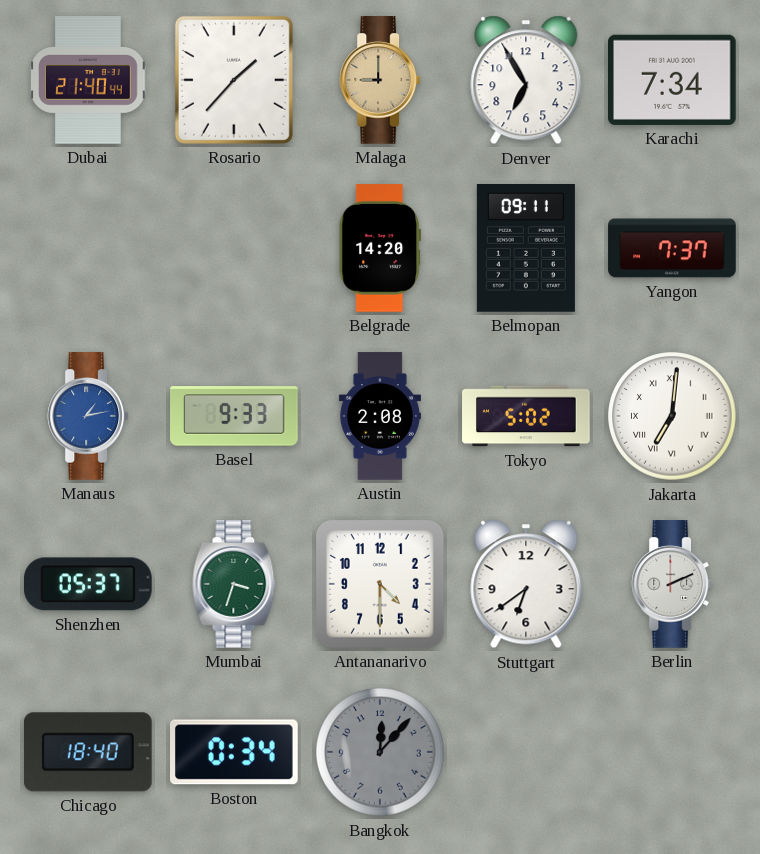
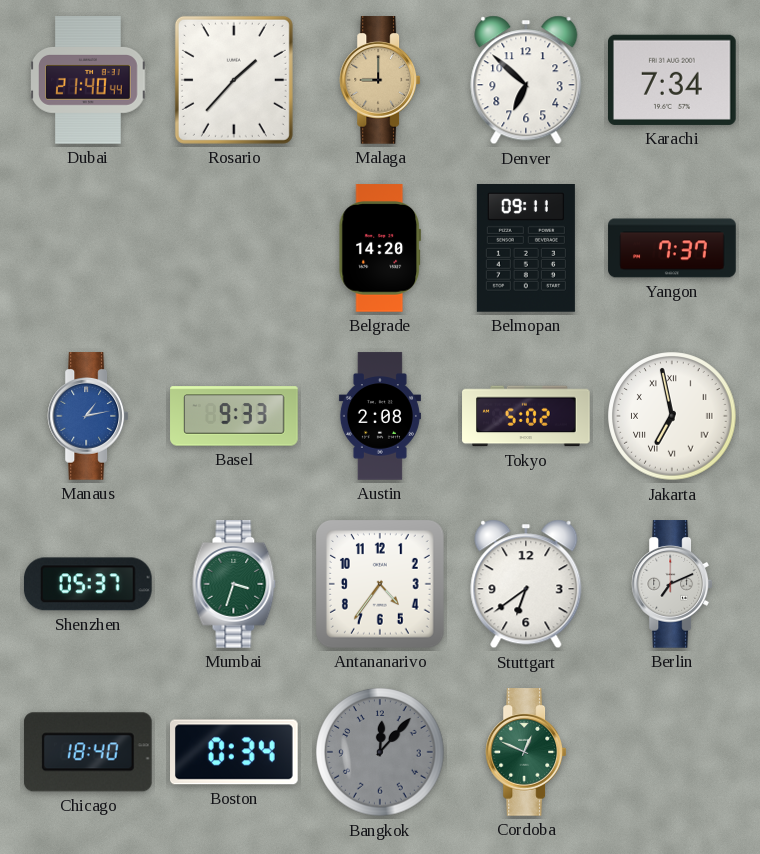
Denver: 6:55 -> 6:52
Jakarta: 7:01 -> 6:58
Antananarivo: 4:30 -> 4:36
Berlin: 2:11 -> 7:11
Cordoba: none -> 12:49
